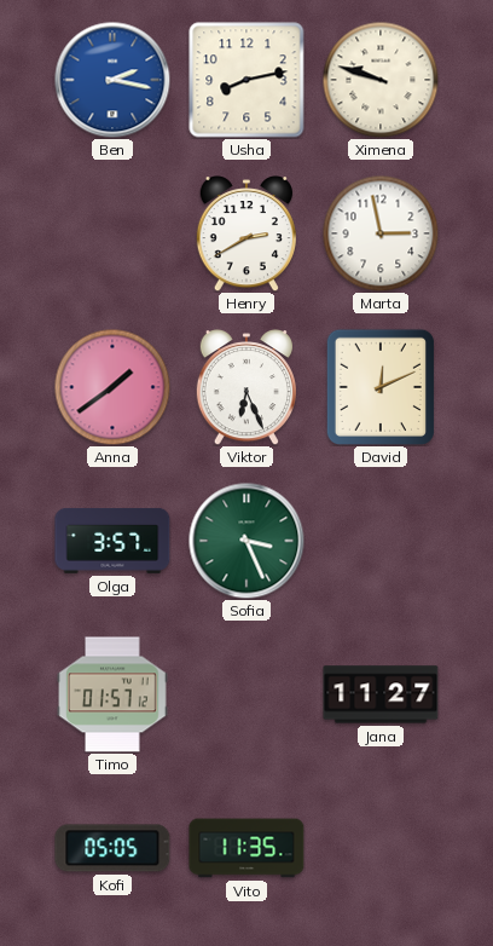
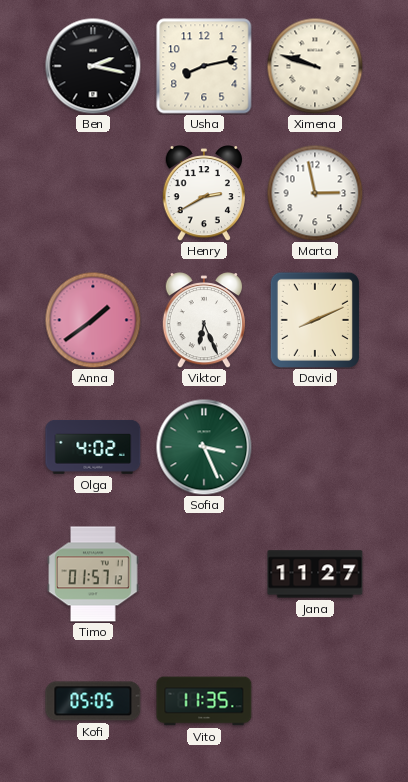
Ben dial: blue -> black
David: 12:11 -> 8:11
Olga: 3:57 -> 4:02
